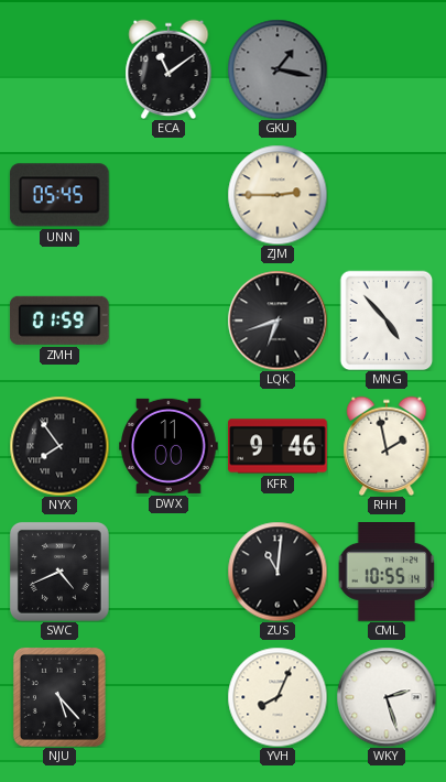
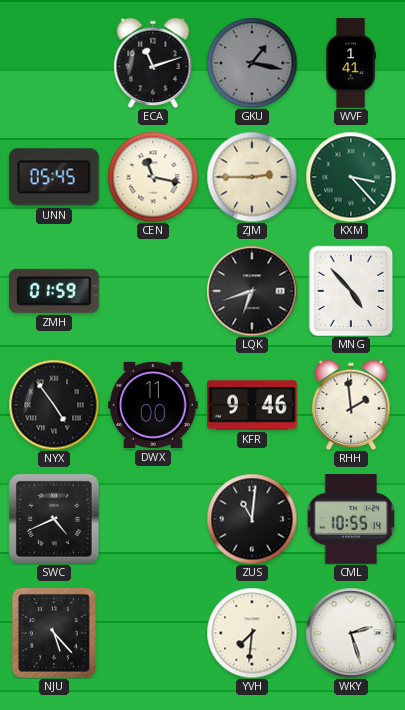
ECA: 11:09 -> 11:12
WVF: none -> 1:41
CEN: none -> 11:17
KXM: none -> 3:23
NYX: 7:54 -> 4:54
RHH: 1:58 -> 1:59
YVH: 8:04 -> 7:31
